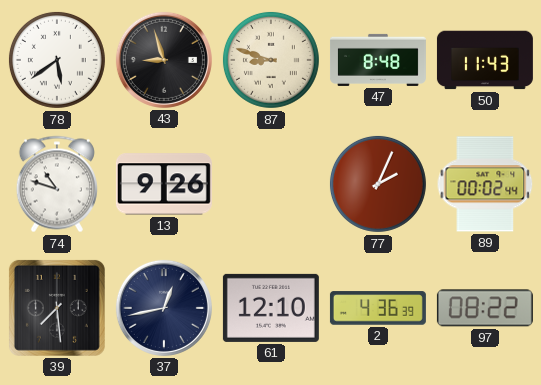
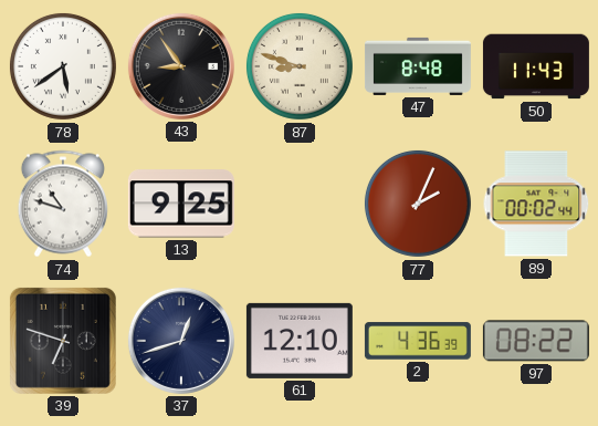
43: 8:57 -> 8:54
13: 9:26 -> 9:25
39: 7:29 -> 6:48
37: 12:43 -> 12:42
